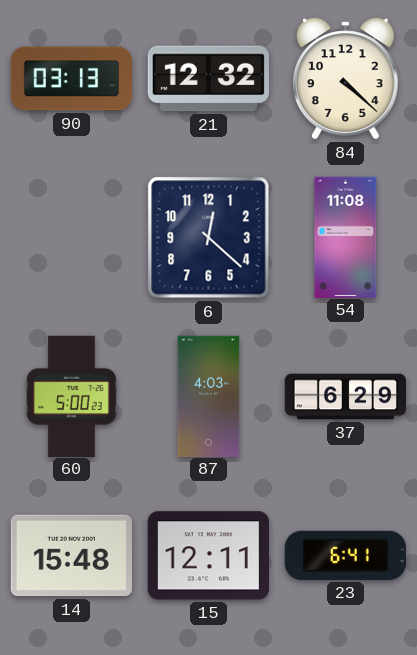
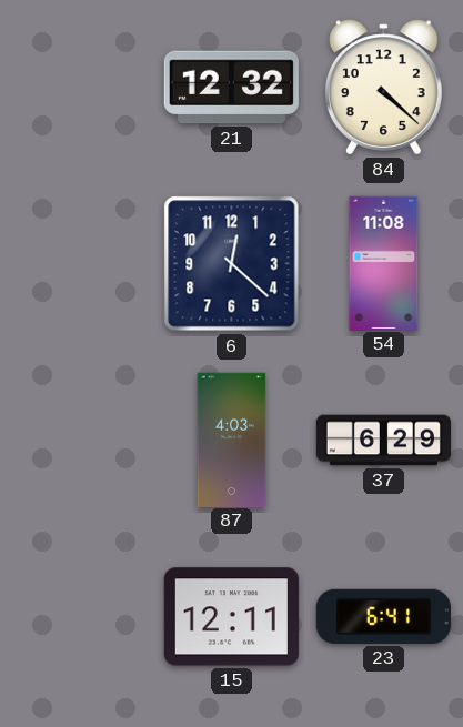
90: 03:13 -> none
60: 5:00 -> none
14: 15:48 -> none
